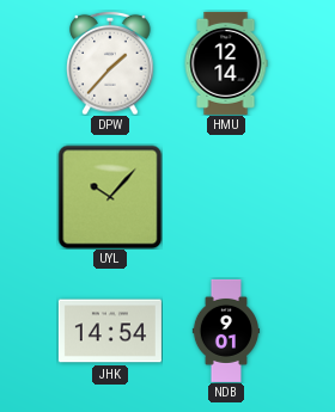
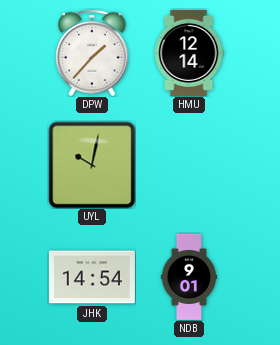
UYL: 10:07 -> 10:02
